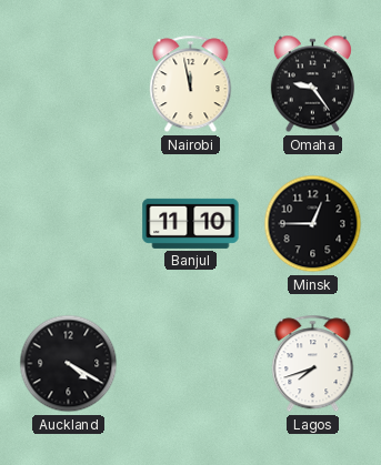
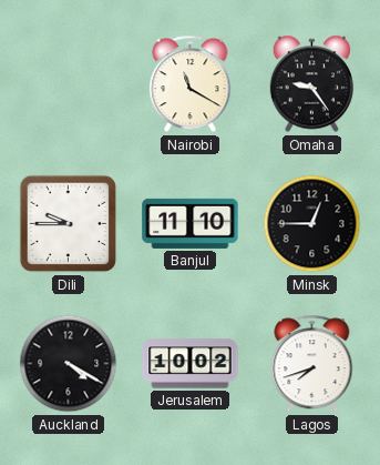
Nairobi: 11:58 -> 11:20
Dili: none -> 9:45
Jerusalem: none -> 10:02
